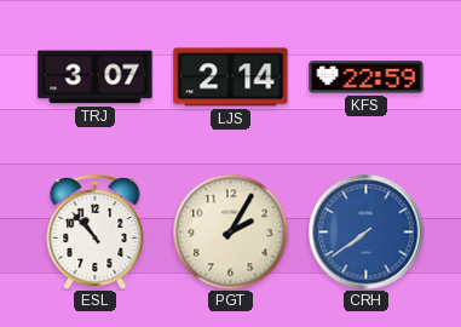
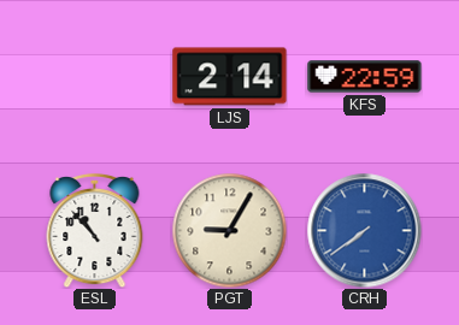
TRJ: 3:07 -> none
PGT: 2:05 -> 9:05
